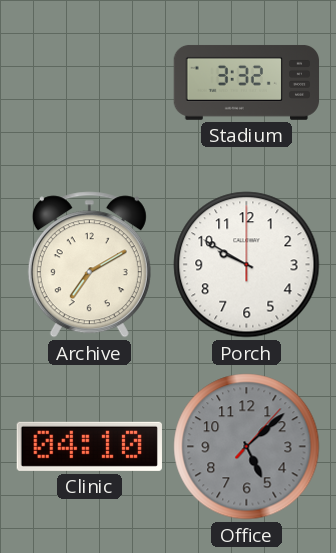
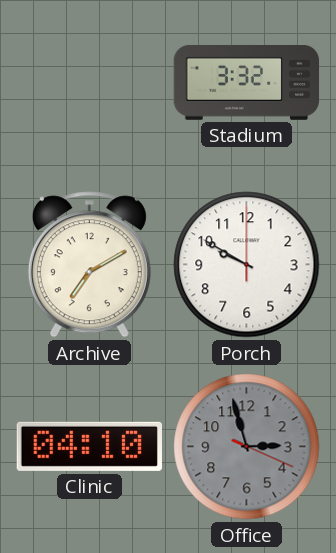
Office: 5:08 -> 2:57
